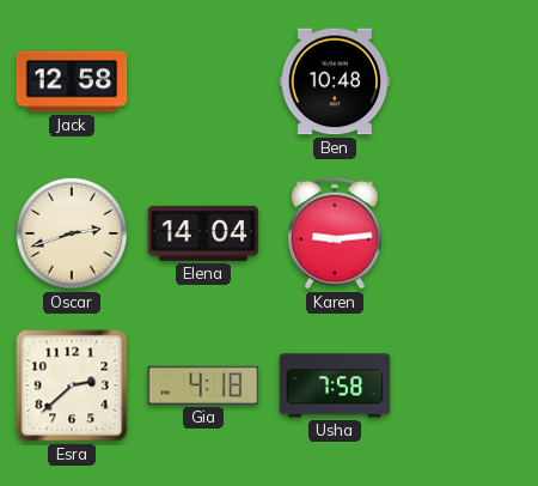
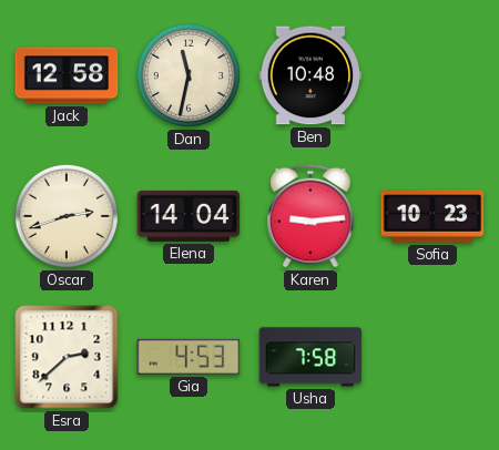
Dan: none -> 11:32
Sofia: none -> 10:23
Gia: 4:18 -> 4:53
